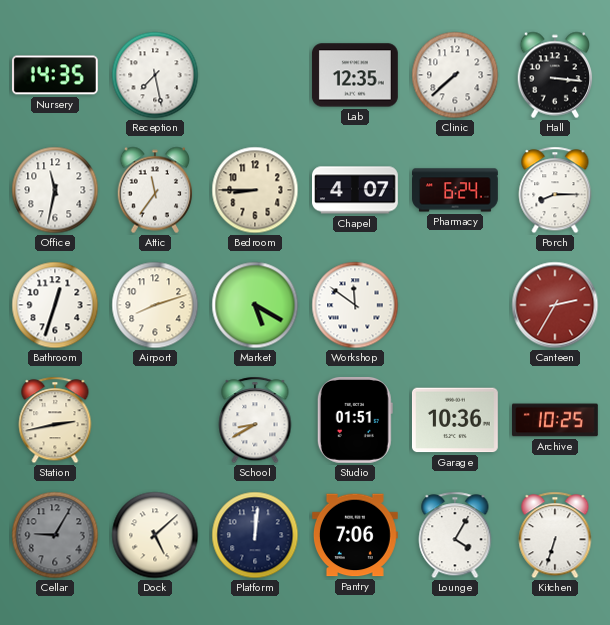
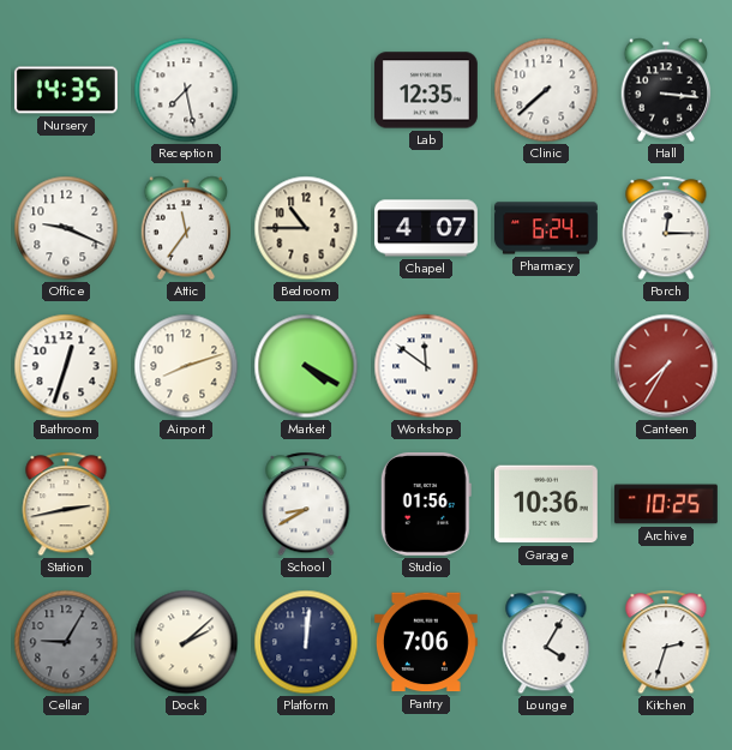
Office: 11:32 -> 9:19
Bedroom: 8:45 -> 10:45
Porch: 8:15 -> 12:15
Market: 5:20 -> 4:20
Canteen: 2:35 -> 7:35
Studio: 01:51 -> 01:56
Dock: 5:08 -> 2:08
Kitchen: 6:33 -> 2:33
